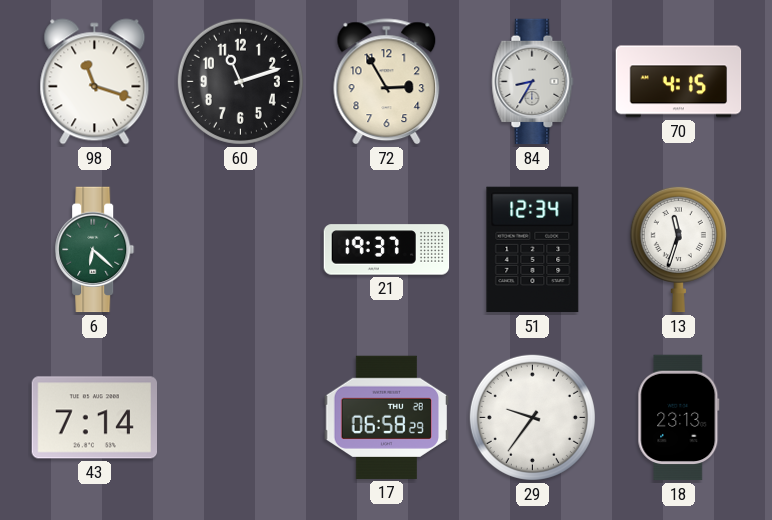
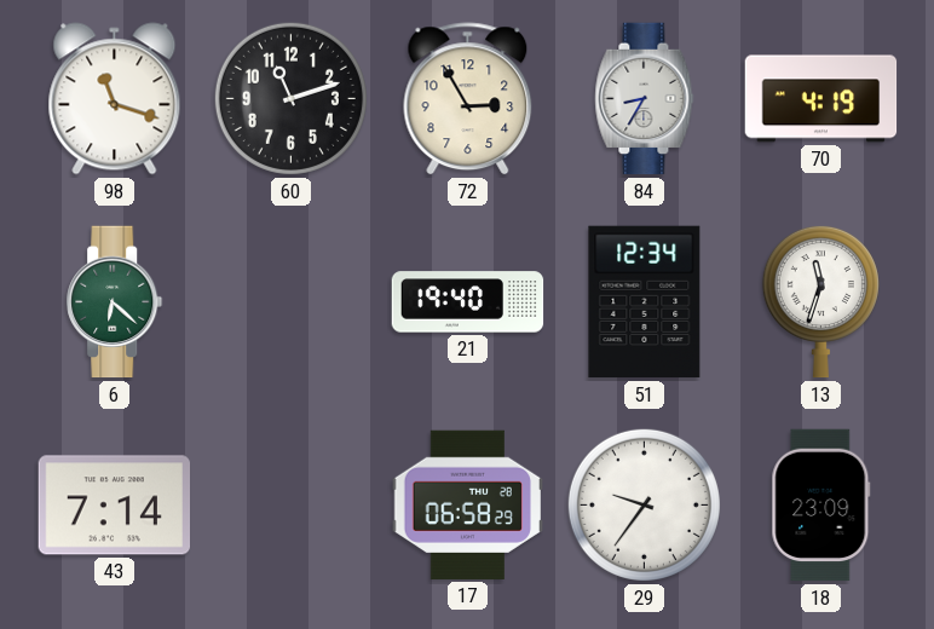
70: 4:15 -> 4:19
21: 19:37 -> 19:40
18: 23:13 -> 23:09
